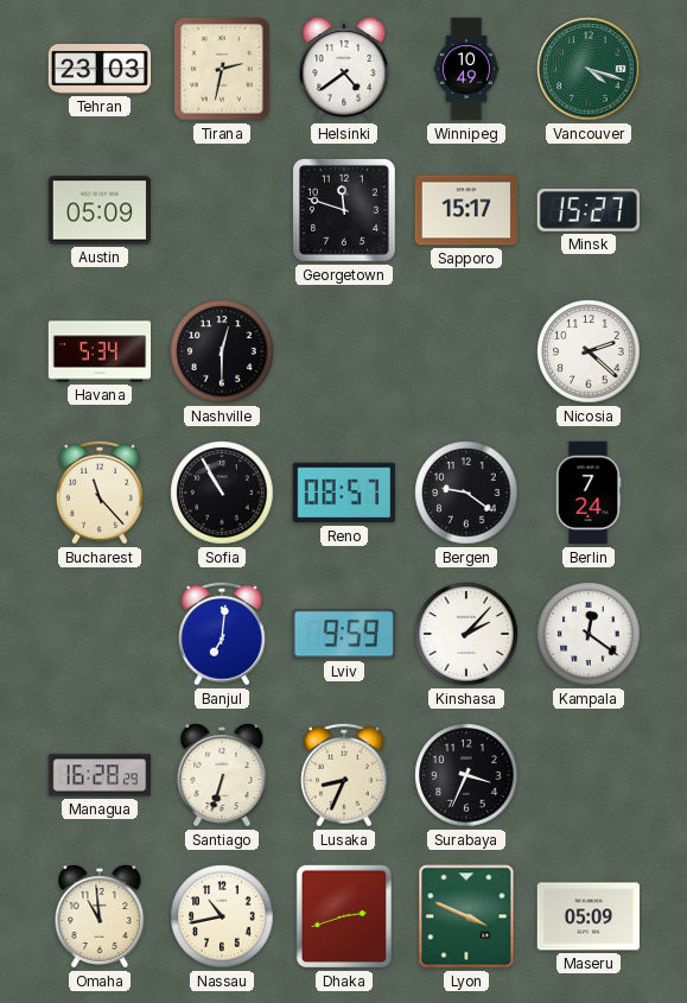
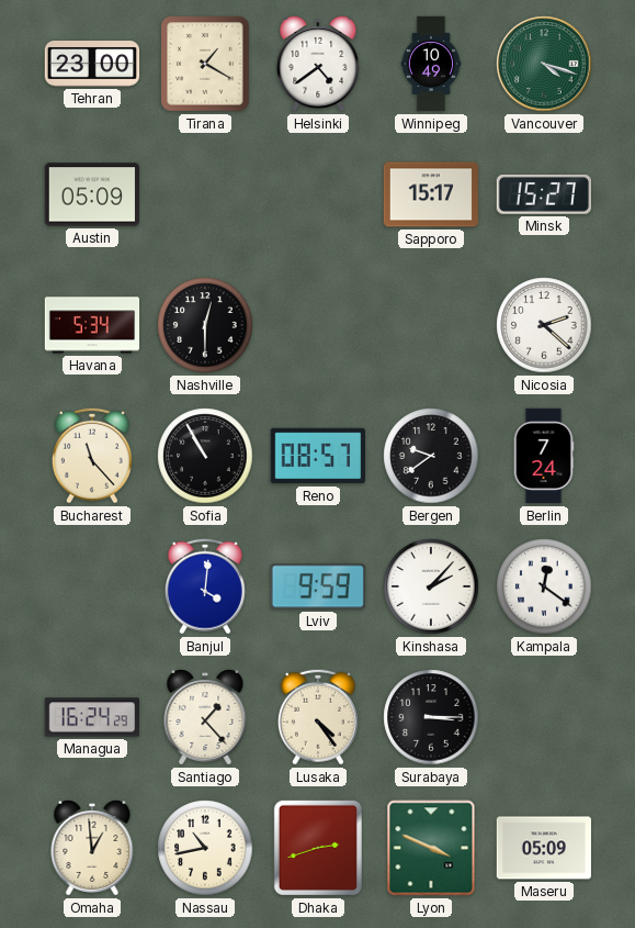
Tehran: 23:03 -> 23:00
Tirana: 2:32 -> 1:20
Georgetown: 11:48 -> none
Bergen: 9:21 -> 9:39
Banjul: 7:01 -> 4:01
Managua: 16:28 -> 16:24
Santiago: 6:33 -> 1:23
Lusaka: 8:34 -> 4:24
Surabaya: 3:34 -> 3:15
Omaha: 10:59 -> 12:59
